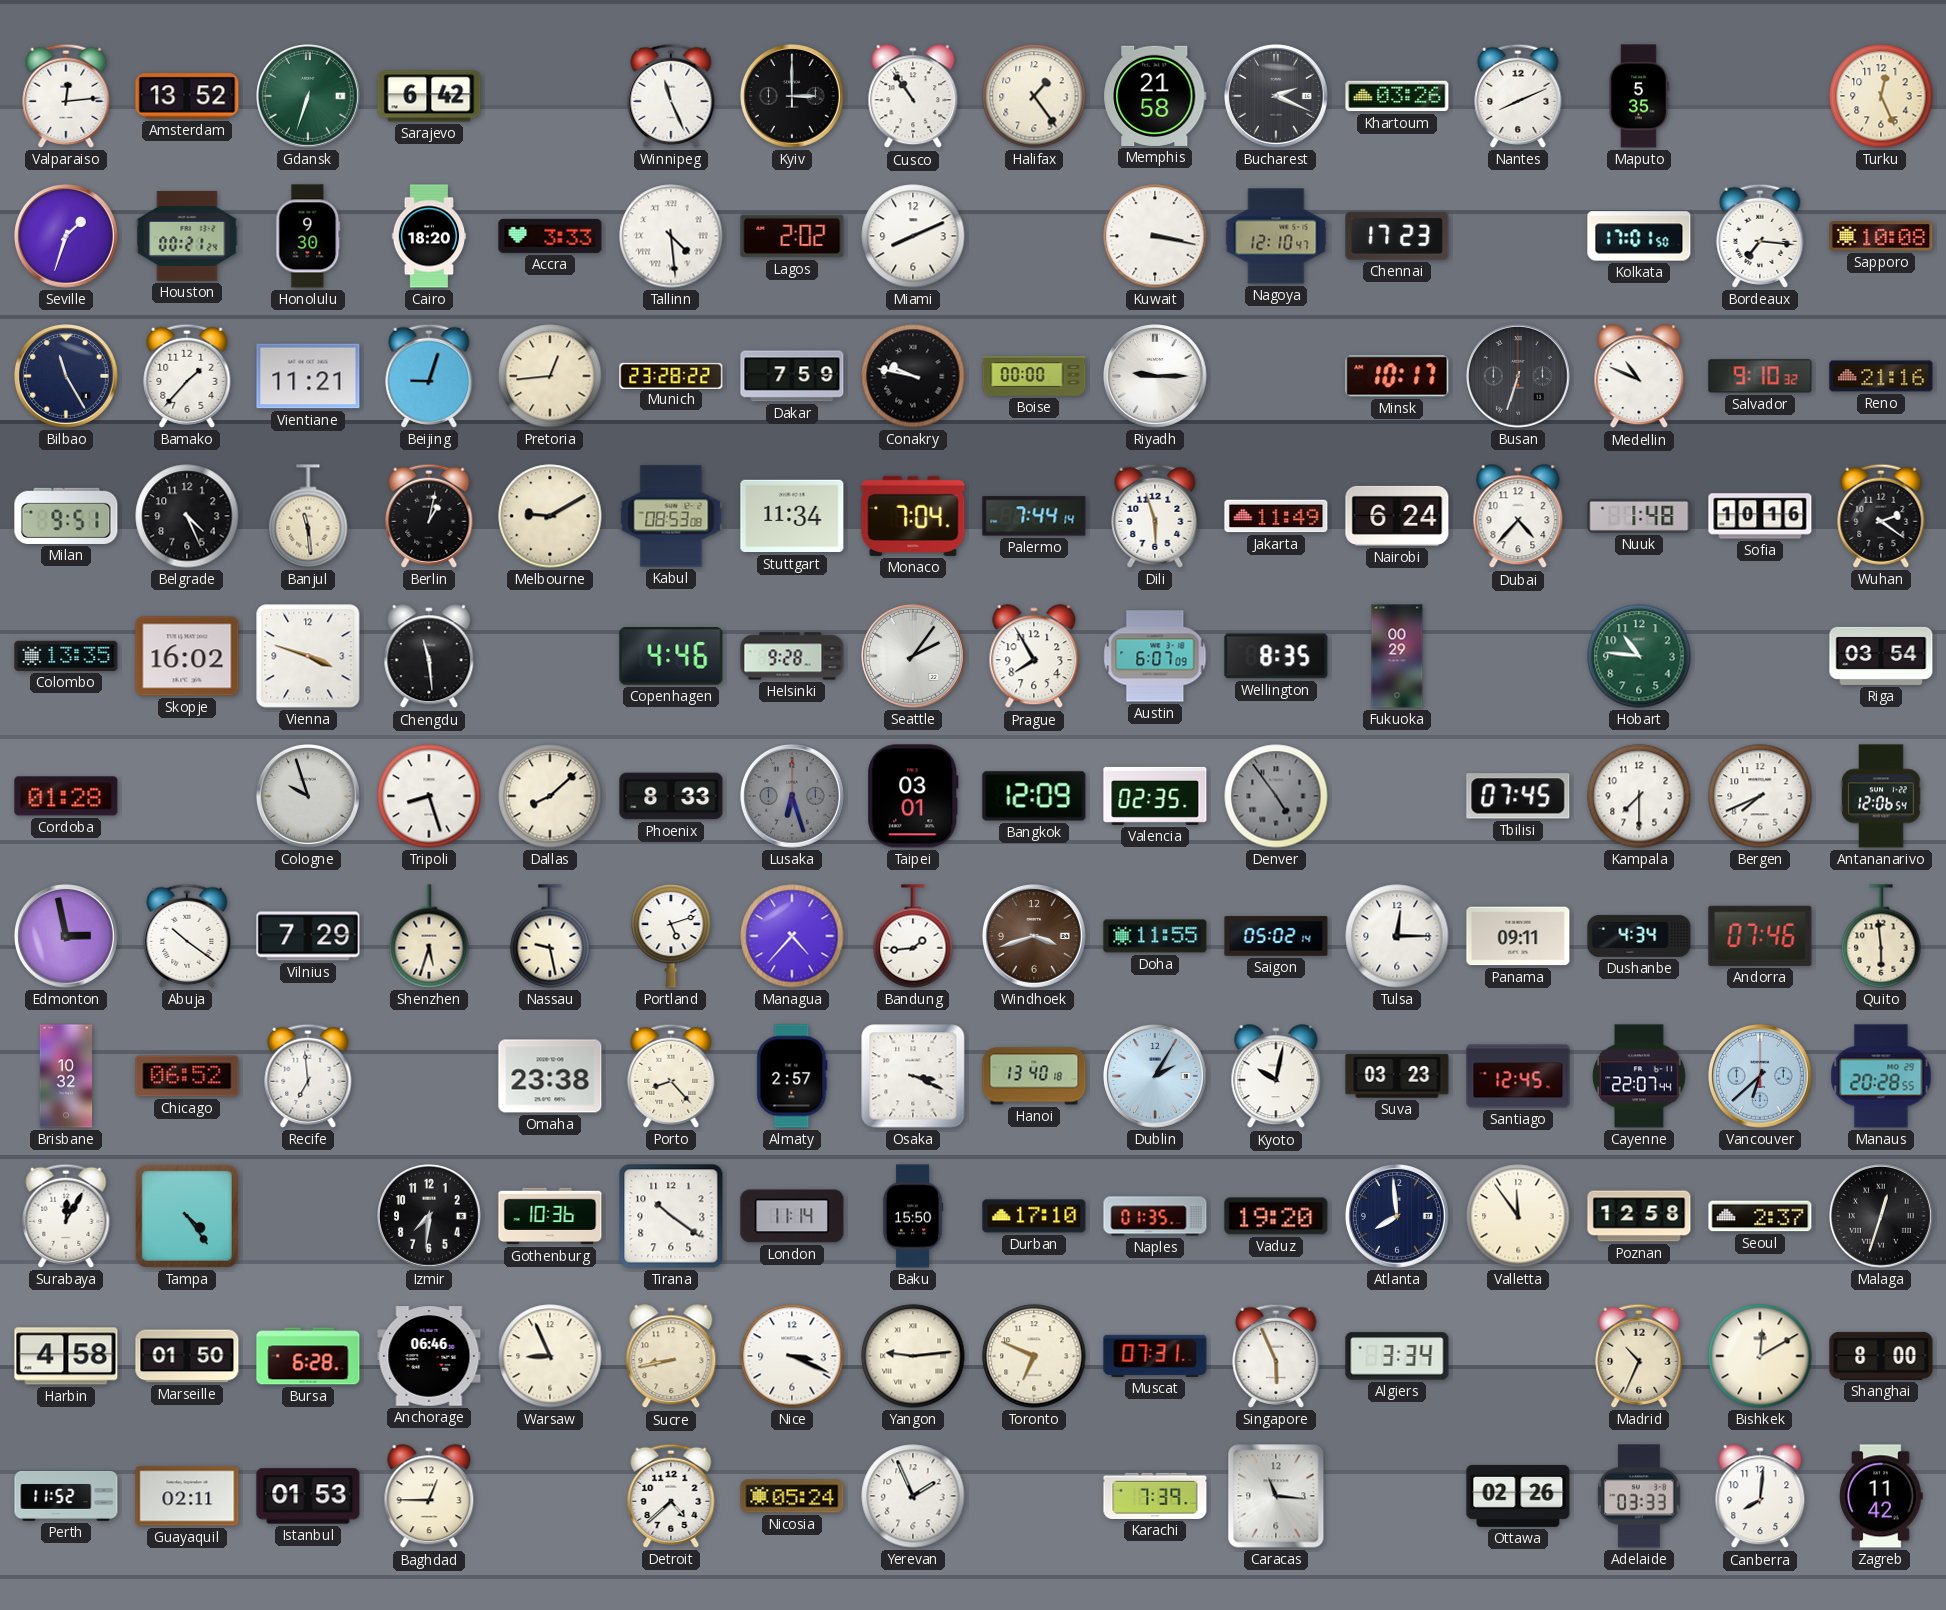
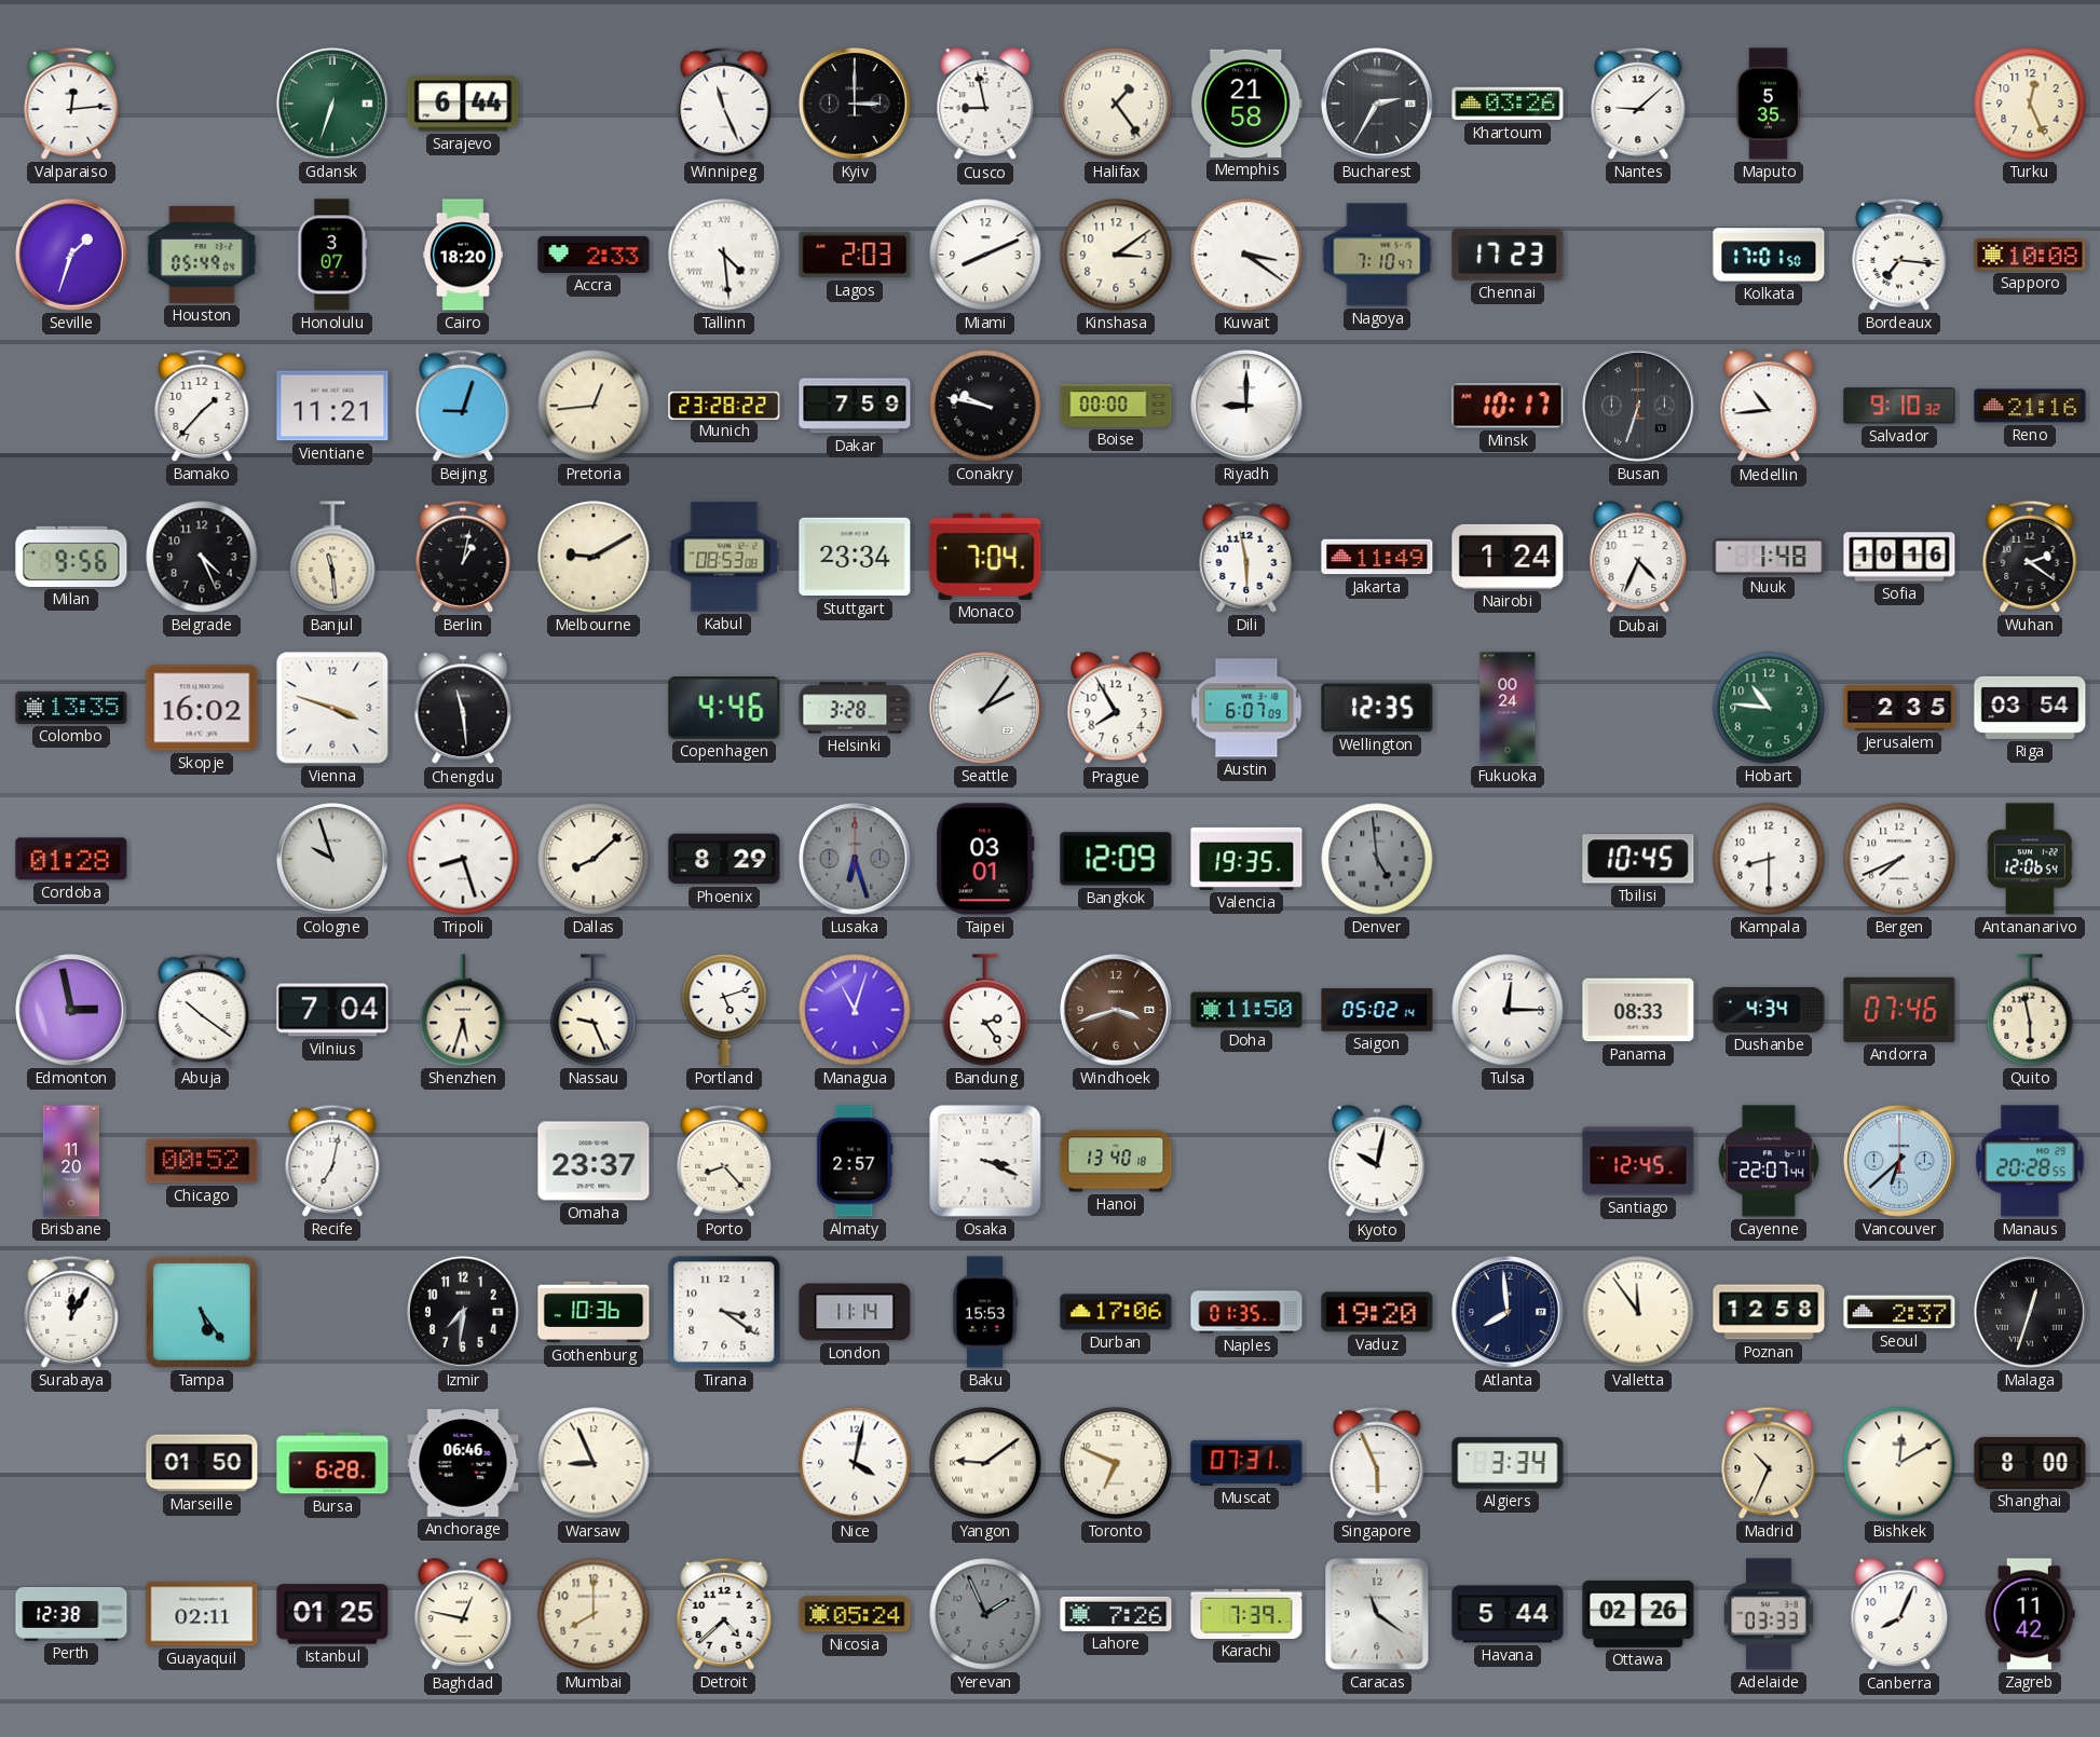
Amsterdam: 13:52 -> none
Sarajevo: 6:42 -> 6:44
Cusco: 10:54 -> 8:58
Bucharest: 2:19 -> 2:35
Nantes: 8:11 -> 9:08
Houston: 00:21 -> 05:49
Honolulu: 9:30 -> 3:07
Accra: 3:33 -> 2:33
Lagos: 2:02 -> 2:03
Kinshasa: none -> 3:09
Kuwait: 3:17 -> 3:21
Nagoya: 12:10 -> 7:10
Bilbao: 11:25 -> none
Riyadh: 9:15 -> 9:00
Medellin: 10:49 -> 10:44
Milan: 9:51 -> 9:56
Stuttgart: 11:34 -> 23:34
Palermo: 7:44 -> none
Dili: 5:57 -> 5:58
Nairobi: 6:24 -> 1:24
Dubai: 4:37 -> 4:34
Helsinki: 9:28 -> 3:28
Wellington: 8:35 -> 12:35
Fukuoka: 00:29 -> 00:24
Jerusalem: none -> 2:35
Phoenix: 8:33 -> 8:29
Valencia: 02:35 -> 19:35
Denver: 4:54 -> 4:59
Tbilisi: 07:45 -> 10:45
Kampala: 7:30 -> 8:30
Vilnius: 7:29 -> 7:04
Nassau: 9:28 -> 9:26
Managua: 4:37 -> 11:03
Bandung: 1:44 -> 2:24
Doha: 11:55 -> 11:50
Panama: 09:11 -> 08:33
Quito: 5:59 -> 5:58
Brisbane: 10:32 -> 11:20
Chicago: 06:52 -> 00:52
Recife: 6:59 -> 7:02
Omaha: 23:38 -> 23:37
Dublin: 2:05 -> none
Suva: 03:23 -> none
Tampa: 4:24 -> 5:24
Tirana: 10:21 -> 3:21
Baku: 15:50 -> 15:53
Durban: 17:10 -> 17:06
Harbin: 4:58 -> none
Sucre: 8:43 -> none
Nice: 3:19 -> 4:02
Yangon: 9:14 -> 9:09
Perth: 11:52 -> 12:38
Istanbul: 01:53 -> 01:25
Baghdad: 12:45 -> 12:47
Mumbai: none -> 8:00
Yerevan dial: white -> grey
Lahore: none -> 7:26
Caracas: 11:16 -> 11:21
Havana: none -> 5:44
Canberra: 8:01 -> 8:04
